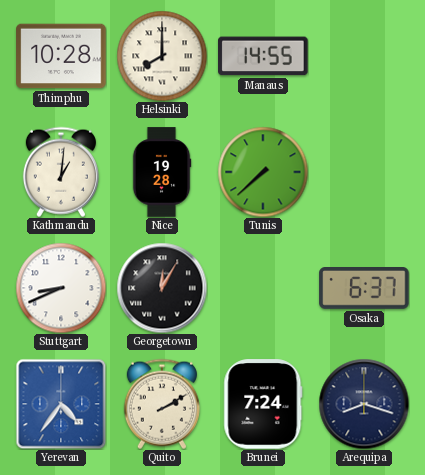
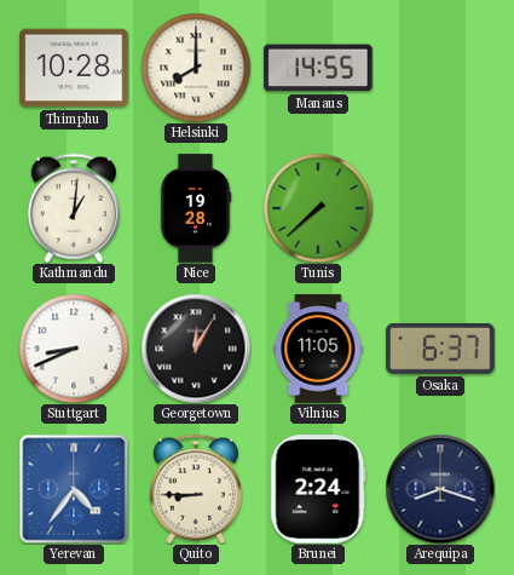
Vilnius: none -> 11:05
Quito: 2:10 -> 8:45
Brunei: 7:24 -> 2:24
